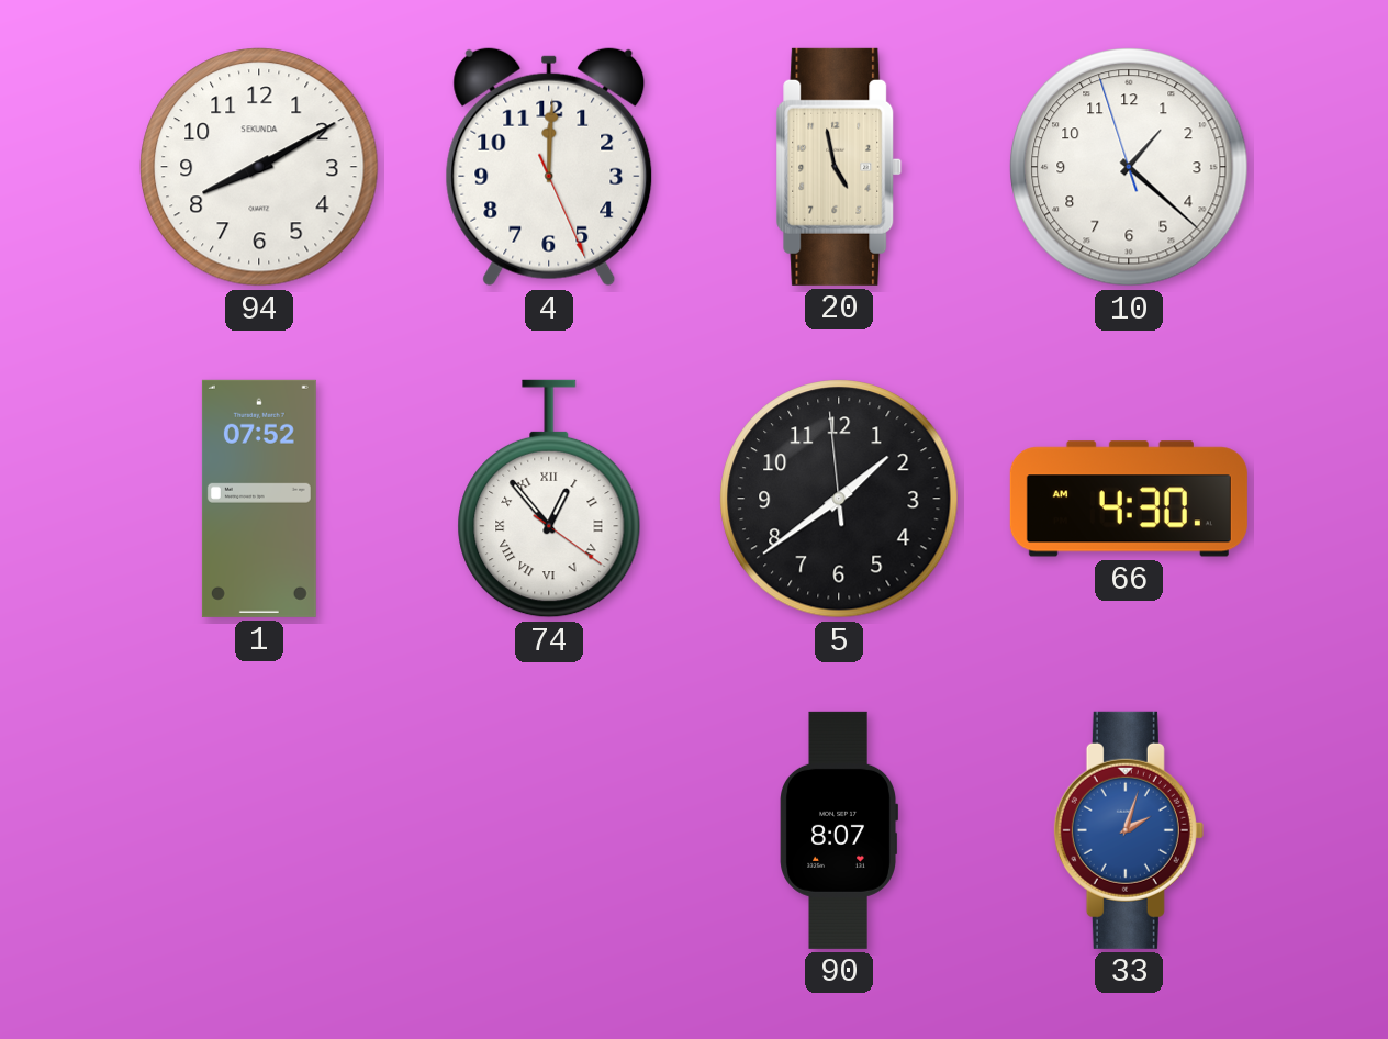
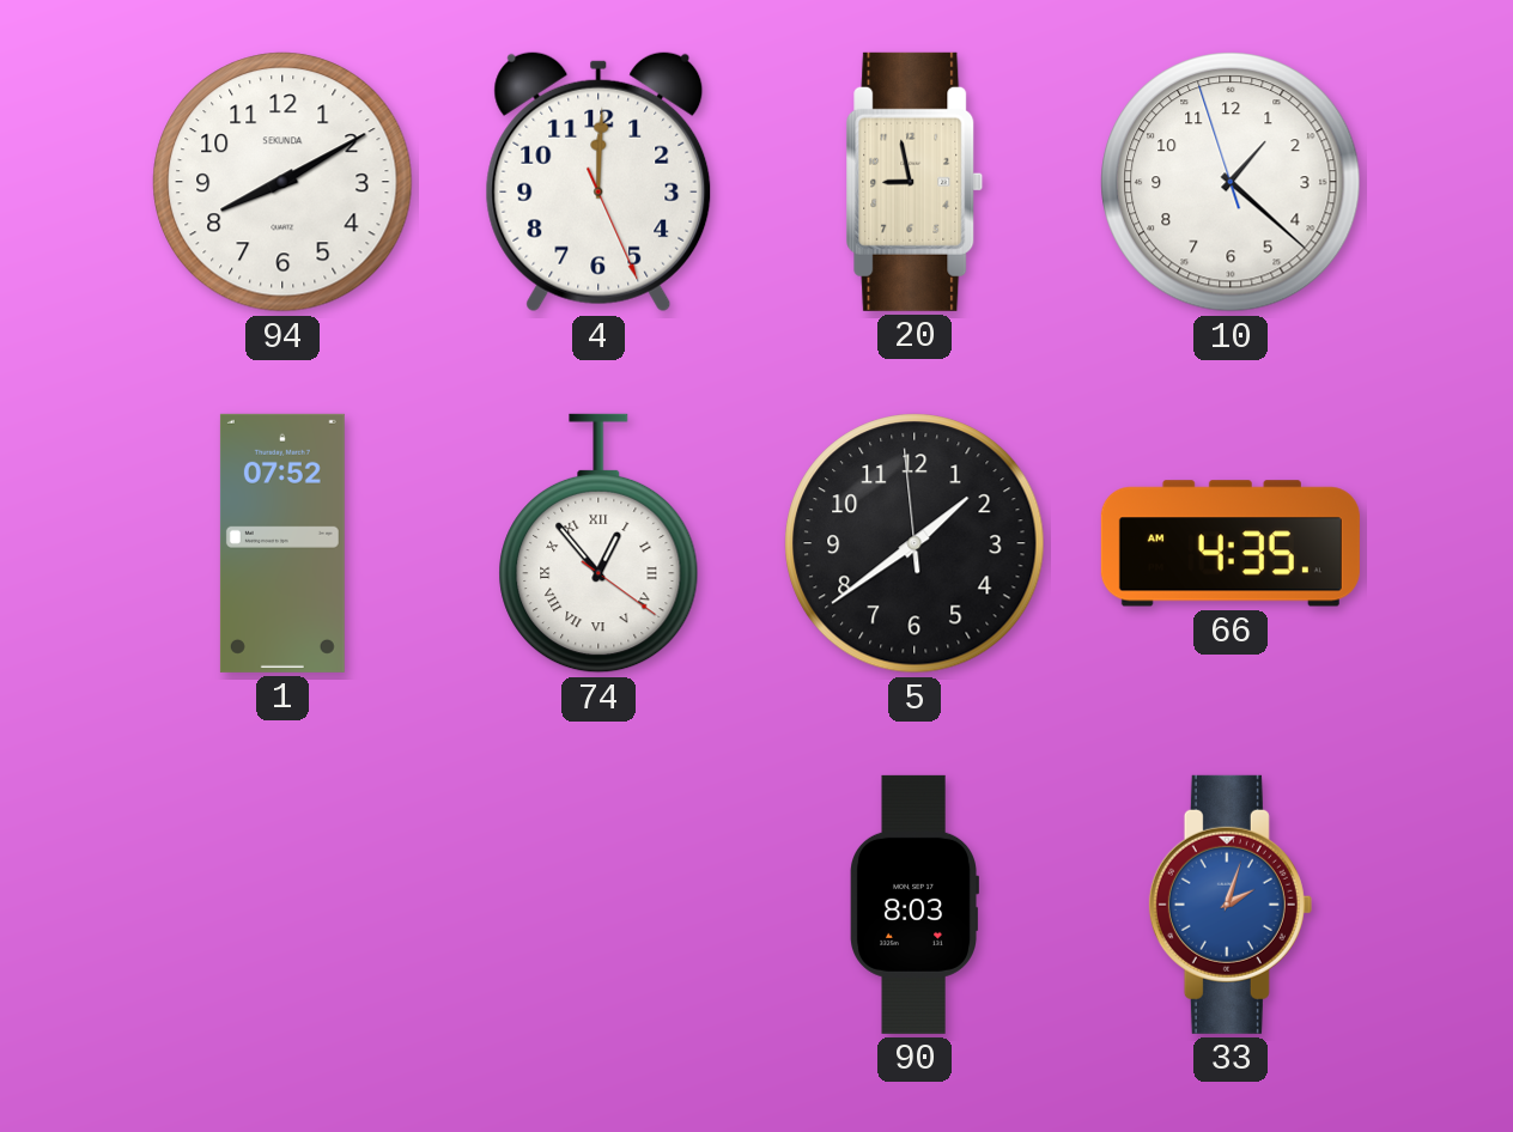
20: 4:58 -> 8:58
66: 4:30 -> 4:35
90: 8:07 -> 8:03
